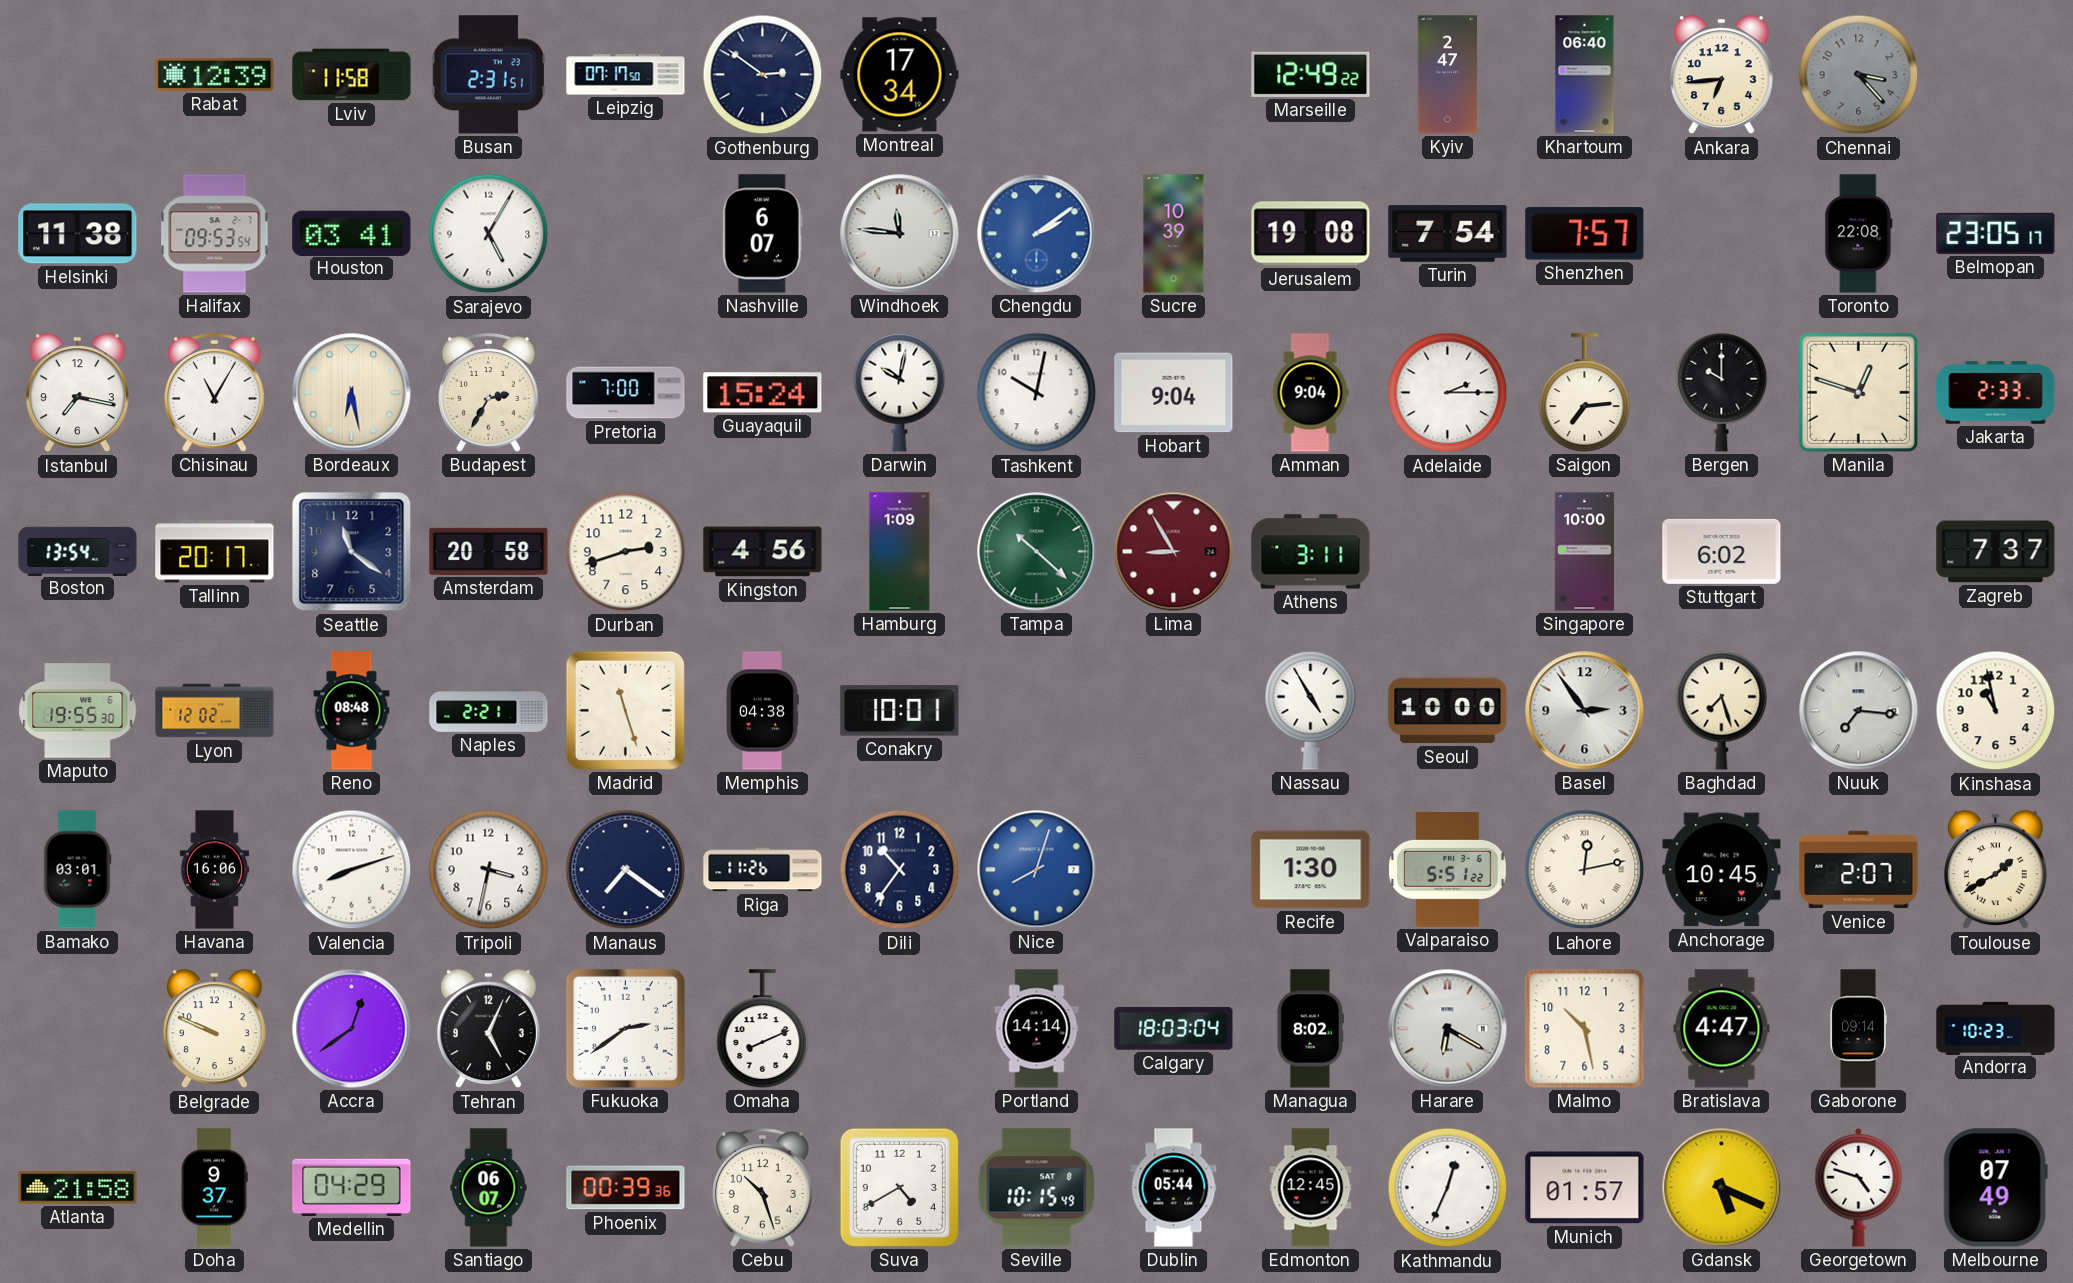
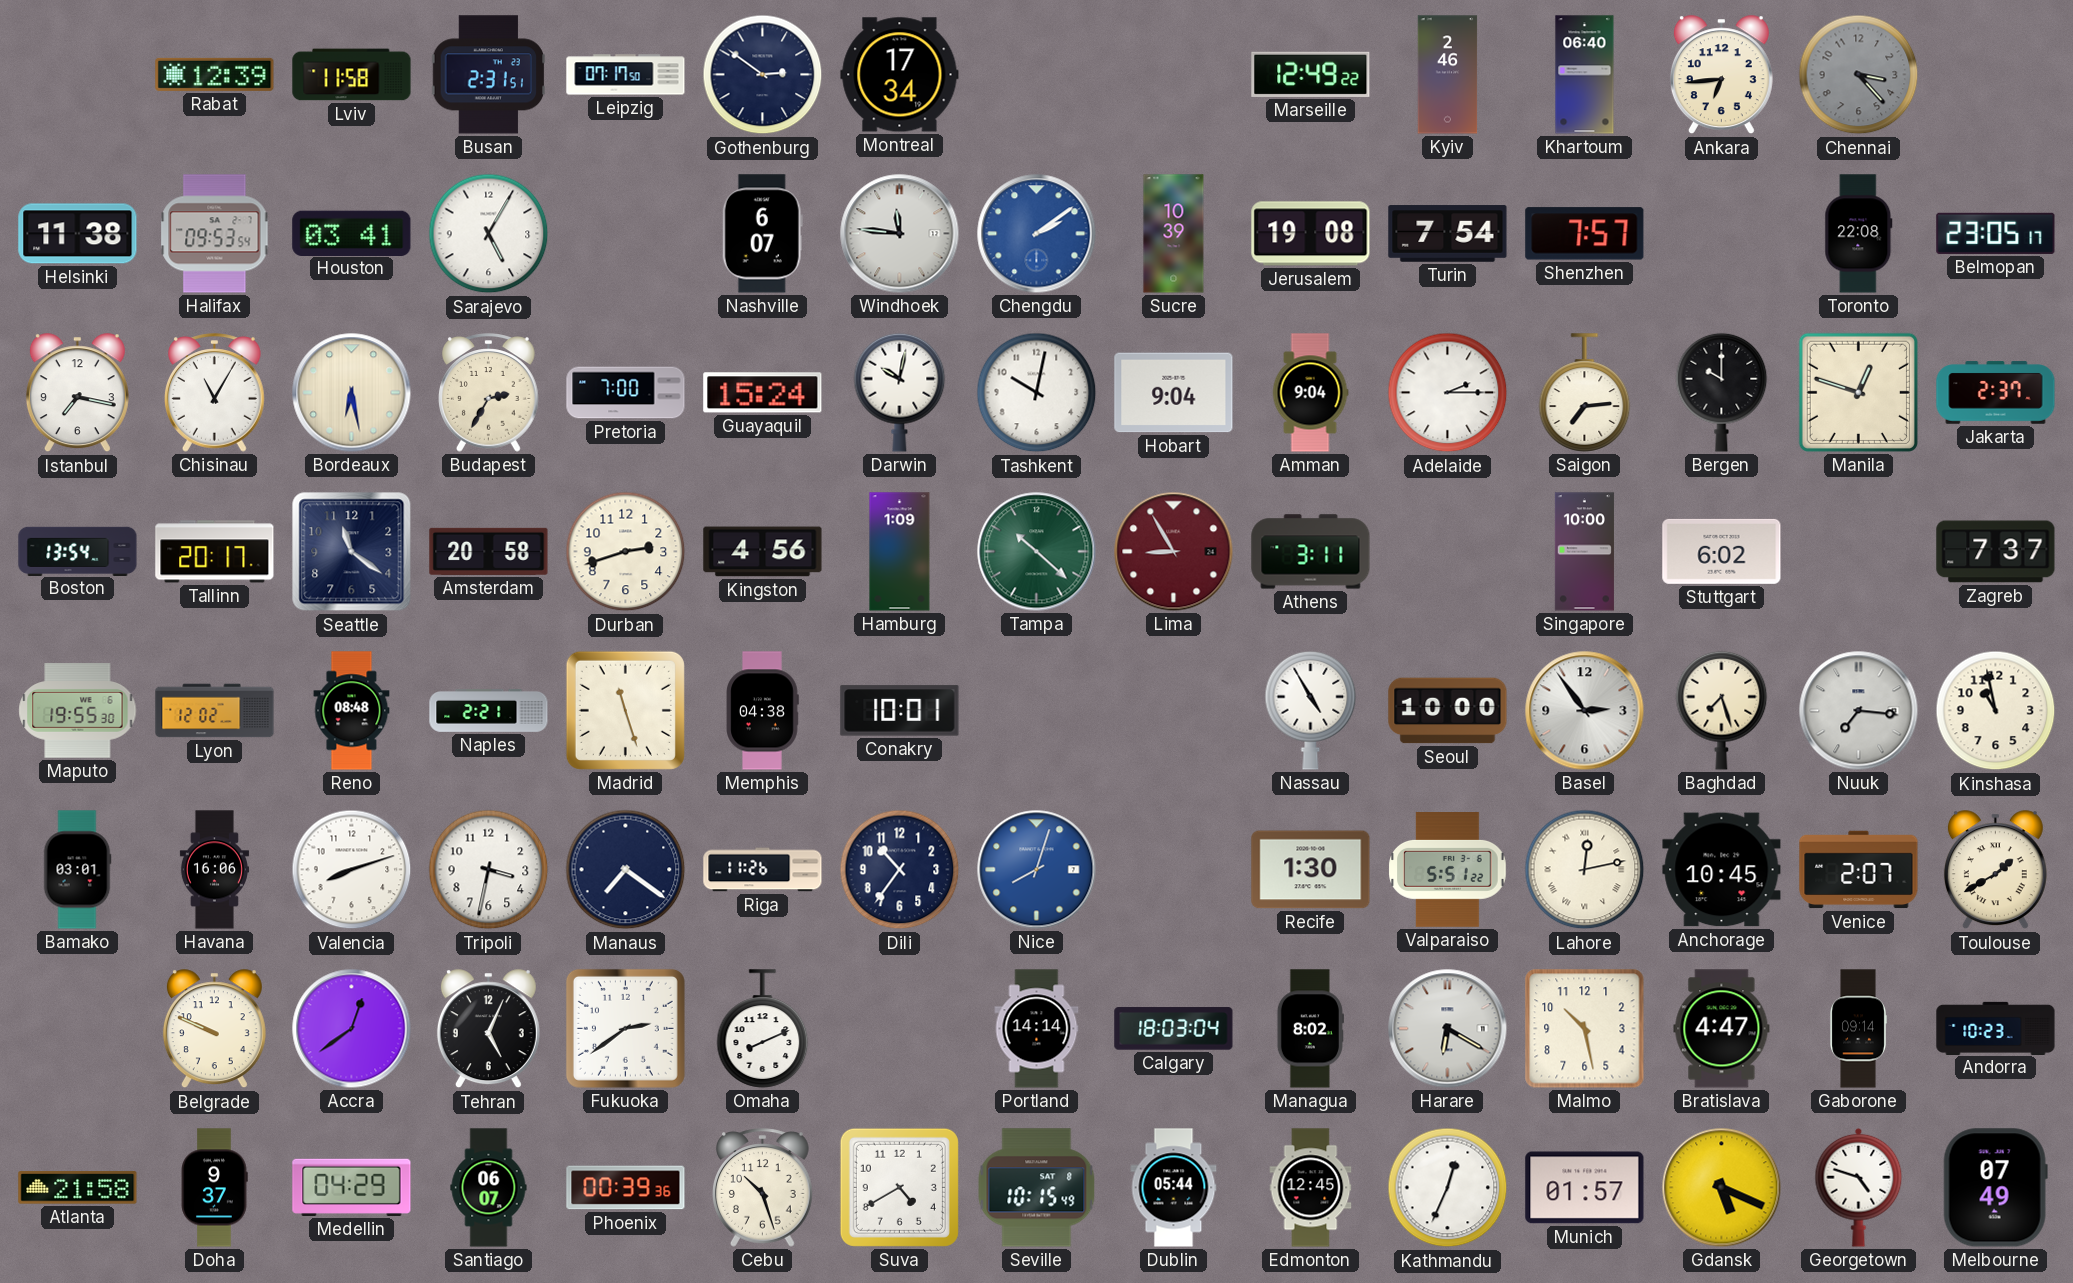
Kyiv: 2:47 -> 2:46
Jakarta: 2:33 -> 2:37
